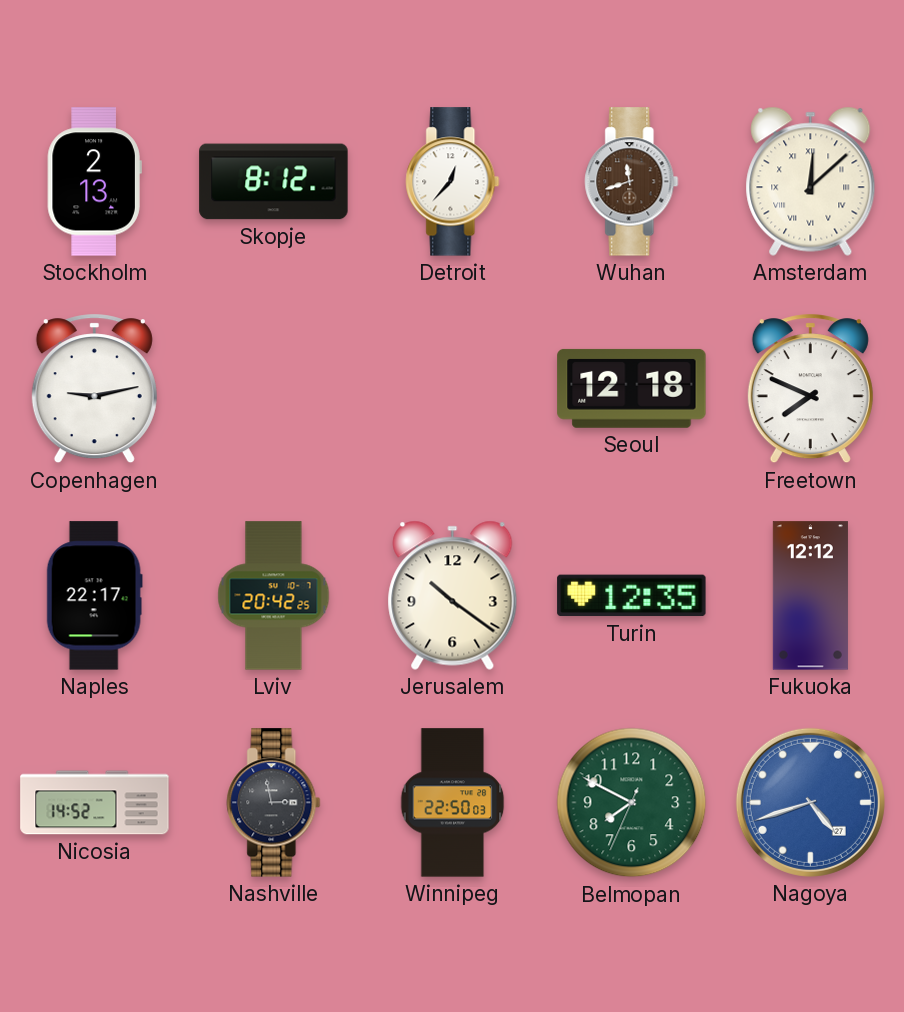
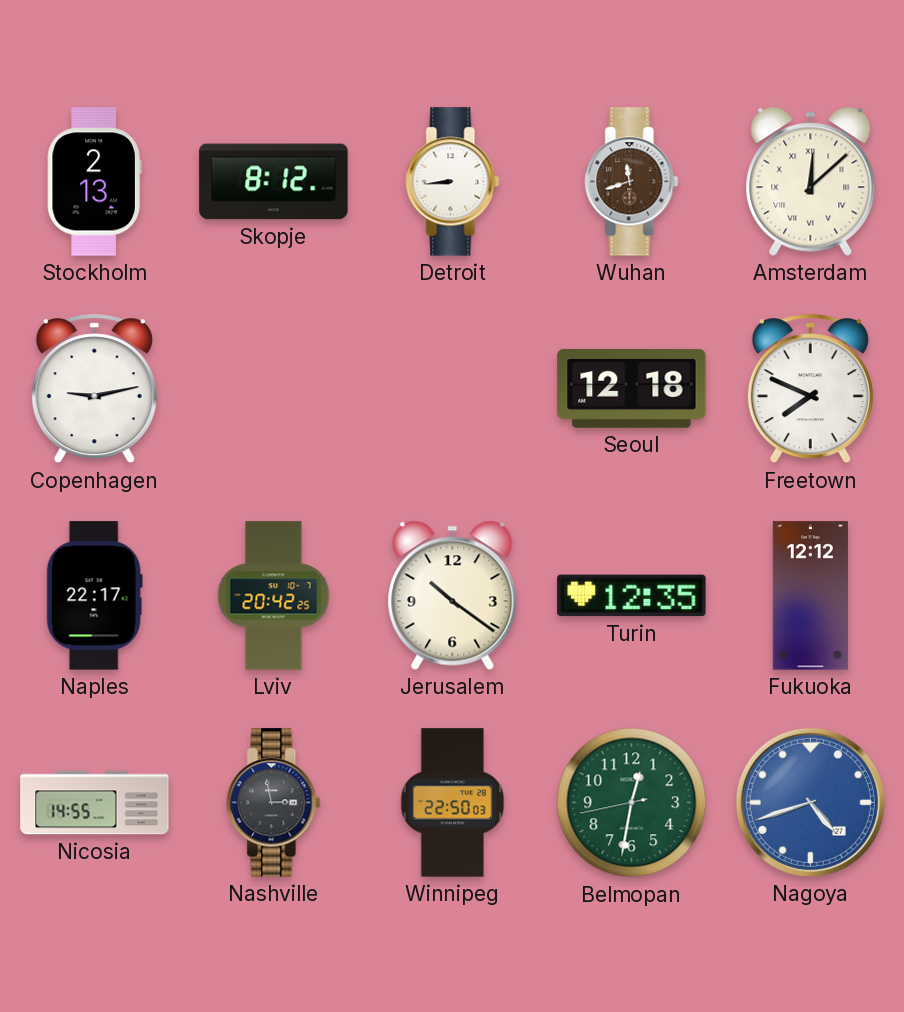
Detroit: 12:37 -> 8:44
Nicosia: 14:52 -> 14:55
Belmopan: 7:49 -> 12:31
